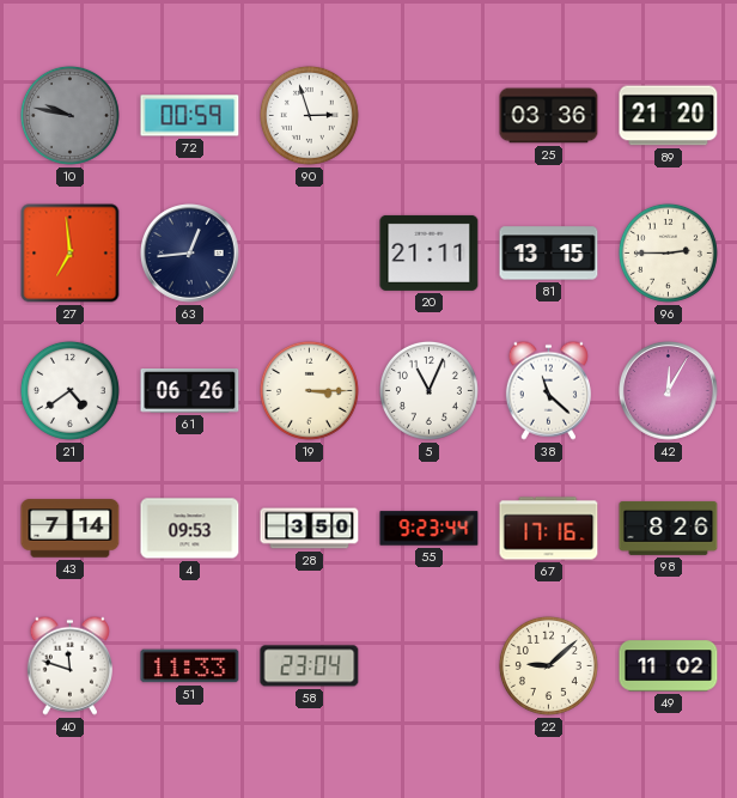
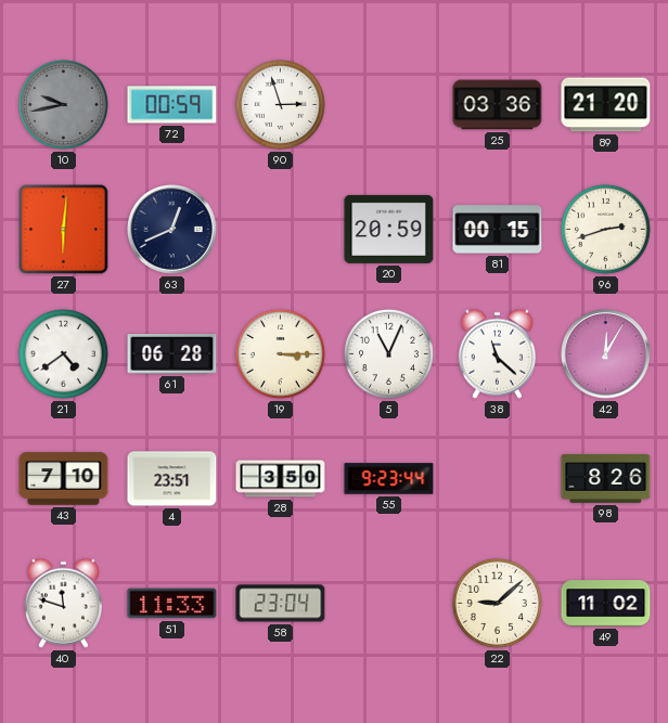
10: 9:47 -> 9:43
27: 6:59 -> 6:01
63: 12:44 -> 12:41
20: 21:11 -> 20:59
81: 13:15 -> 00:15
96: 2:45 -> 2:42
61: 06:26 -> 06:28
43: 7:14 -> 7:10
4: 09:53 -> 23:51
67: 17:16 -> none
